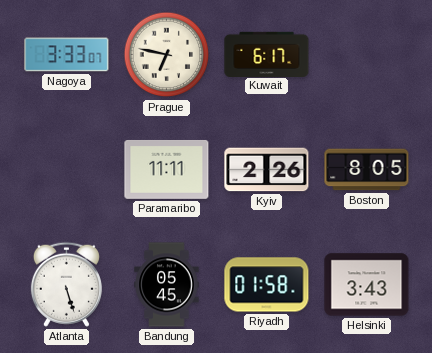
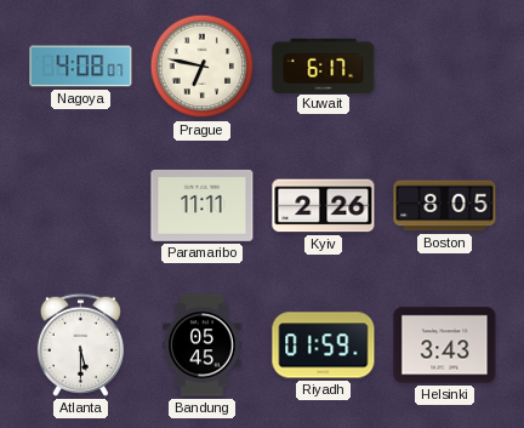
Nagoya: 3:33 -> 4:08
Atlanta: 5:27 -> 5:30
Riyadh: 01:58 -> 01:59
